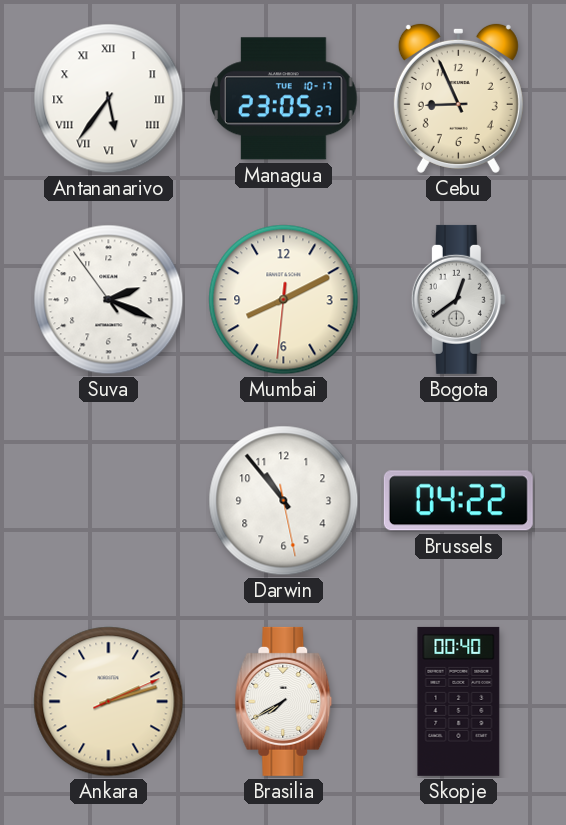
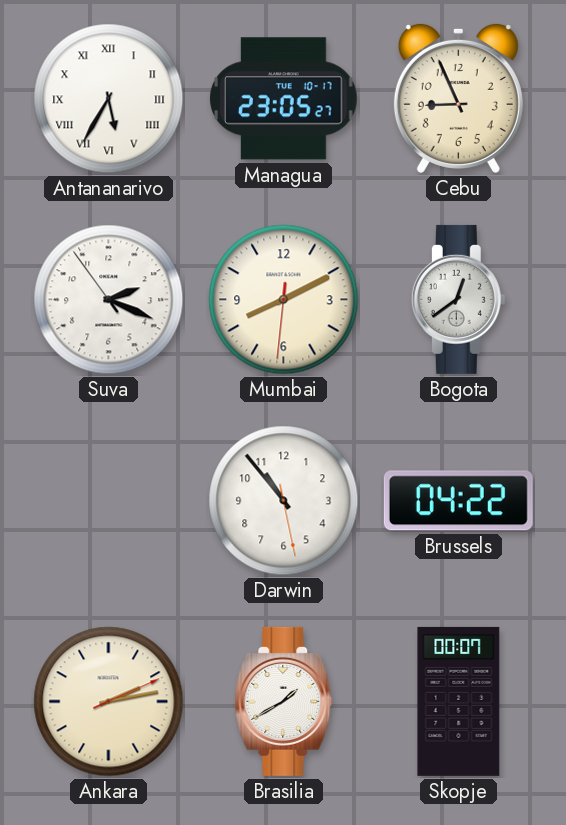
Antananarivo: 5:36 -> 5:35
Ankara: 2:12 -> 2:13
Brasilia: 7:40 -> 1:40
Skopje: 00:40 -> 00:07
